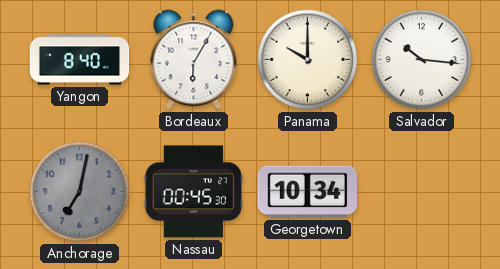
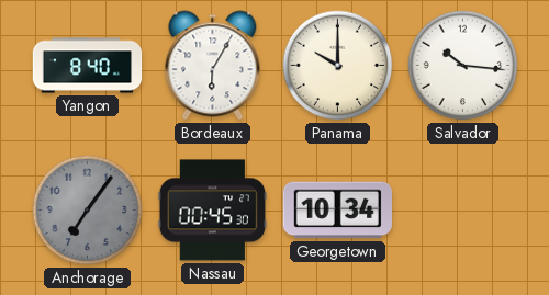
Anchorage: 7:02 -> 7:06
